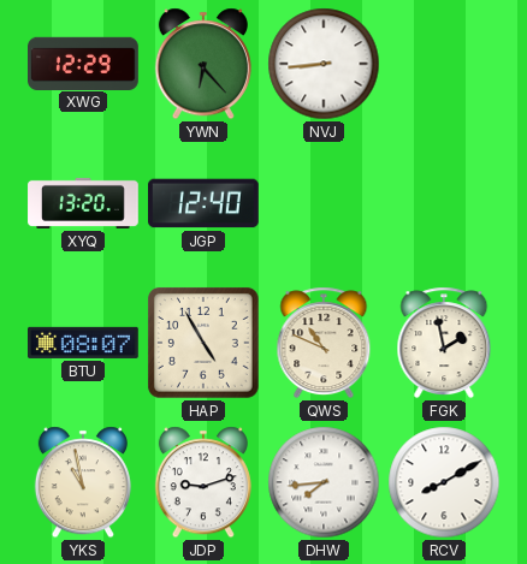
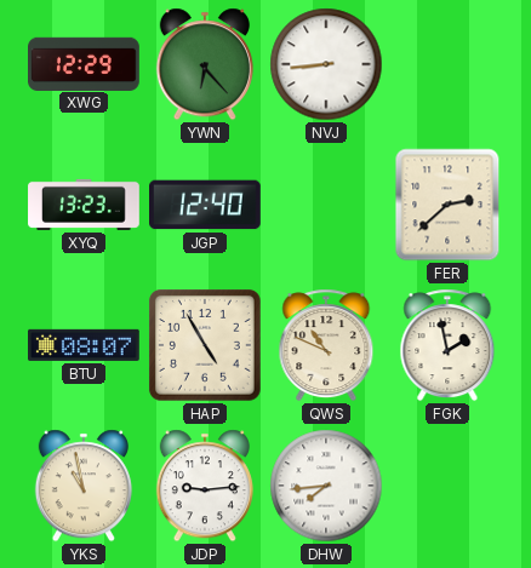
XYQ: 13:20 -> 13:23
FER: none -> 2:38
JDP: 9:12 -> 9:14
RCV: 8:10 -> none
